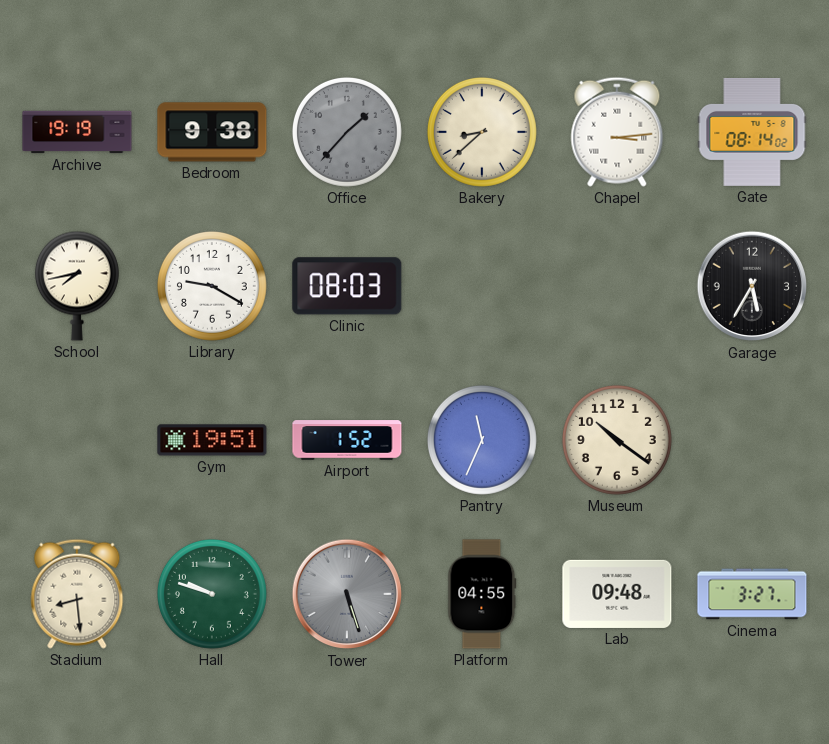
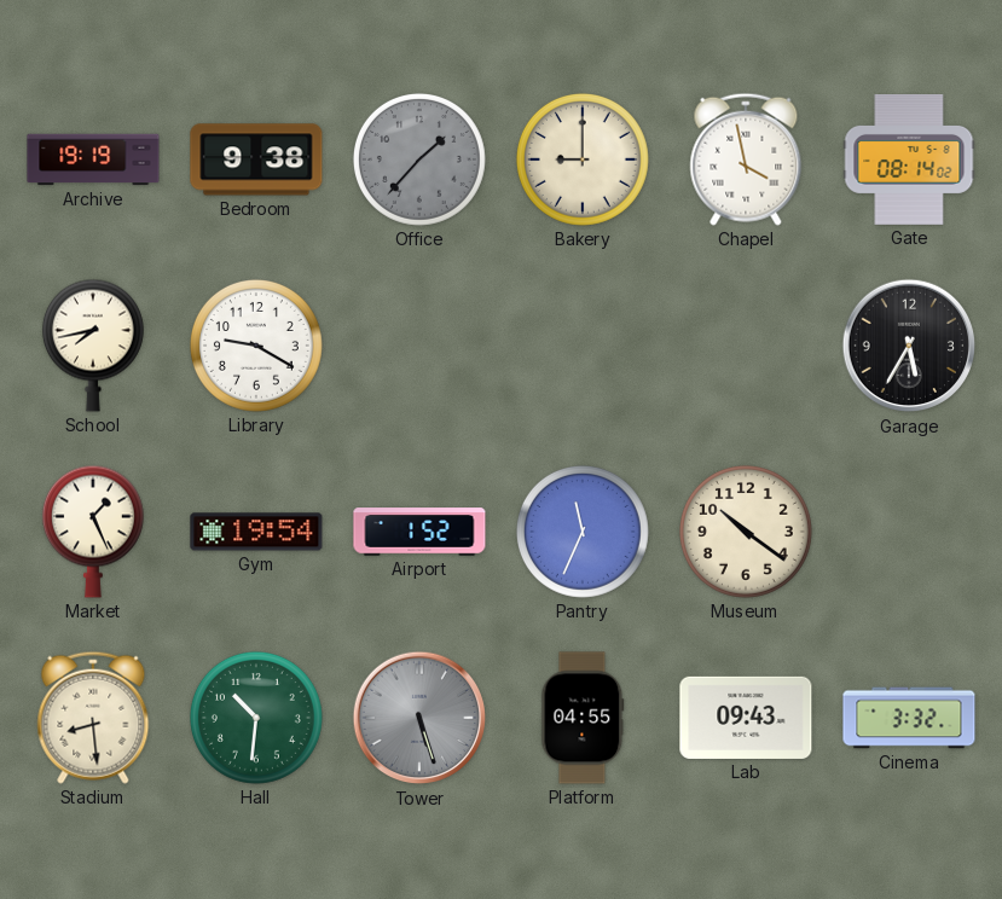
Bakery: 8:38 -> 9:00
Chapel: 3:14 -> 3:58
Clinic: 08:03 -> none
Market: none -> 1:26
Gym: 19:51 -> 19:54
Hall: 9:48 -> 10:31
Lab: 09:48 -> 09:43
Cinema: 3:27 -> 3:32
